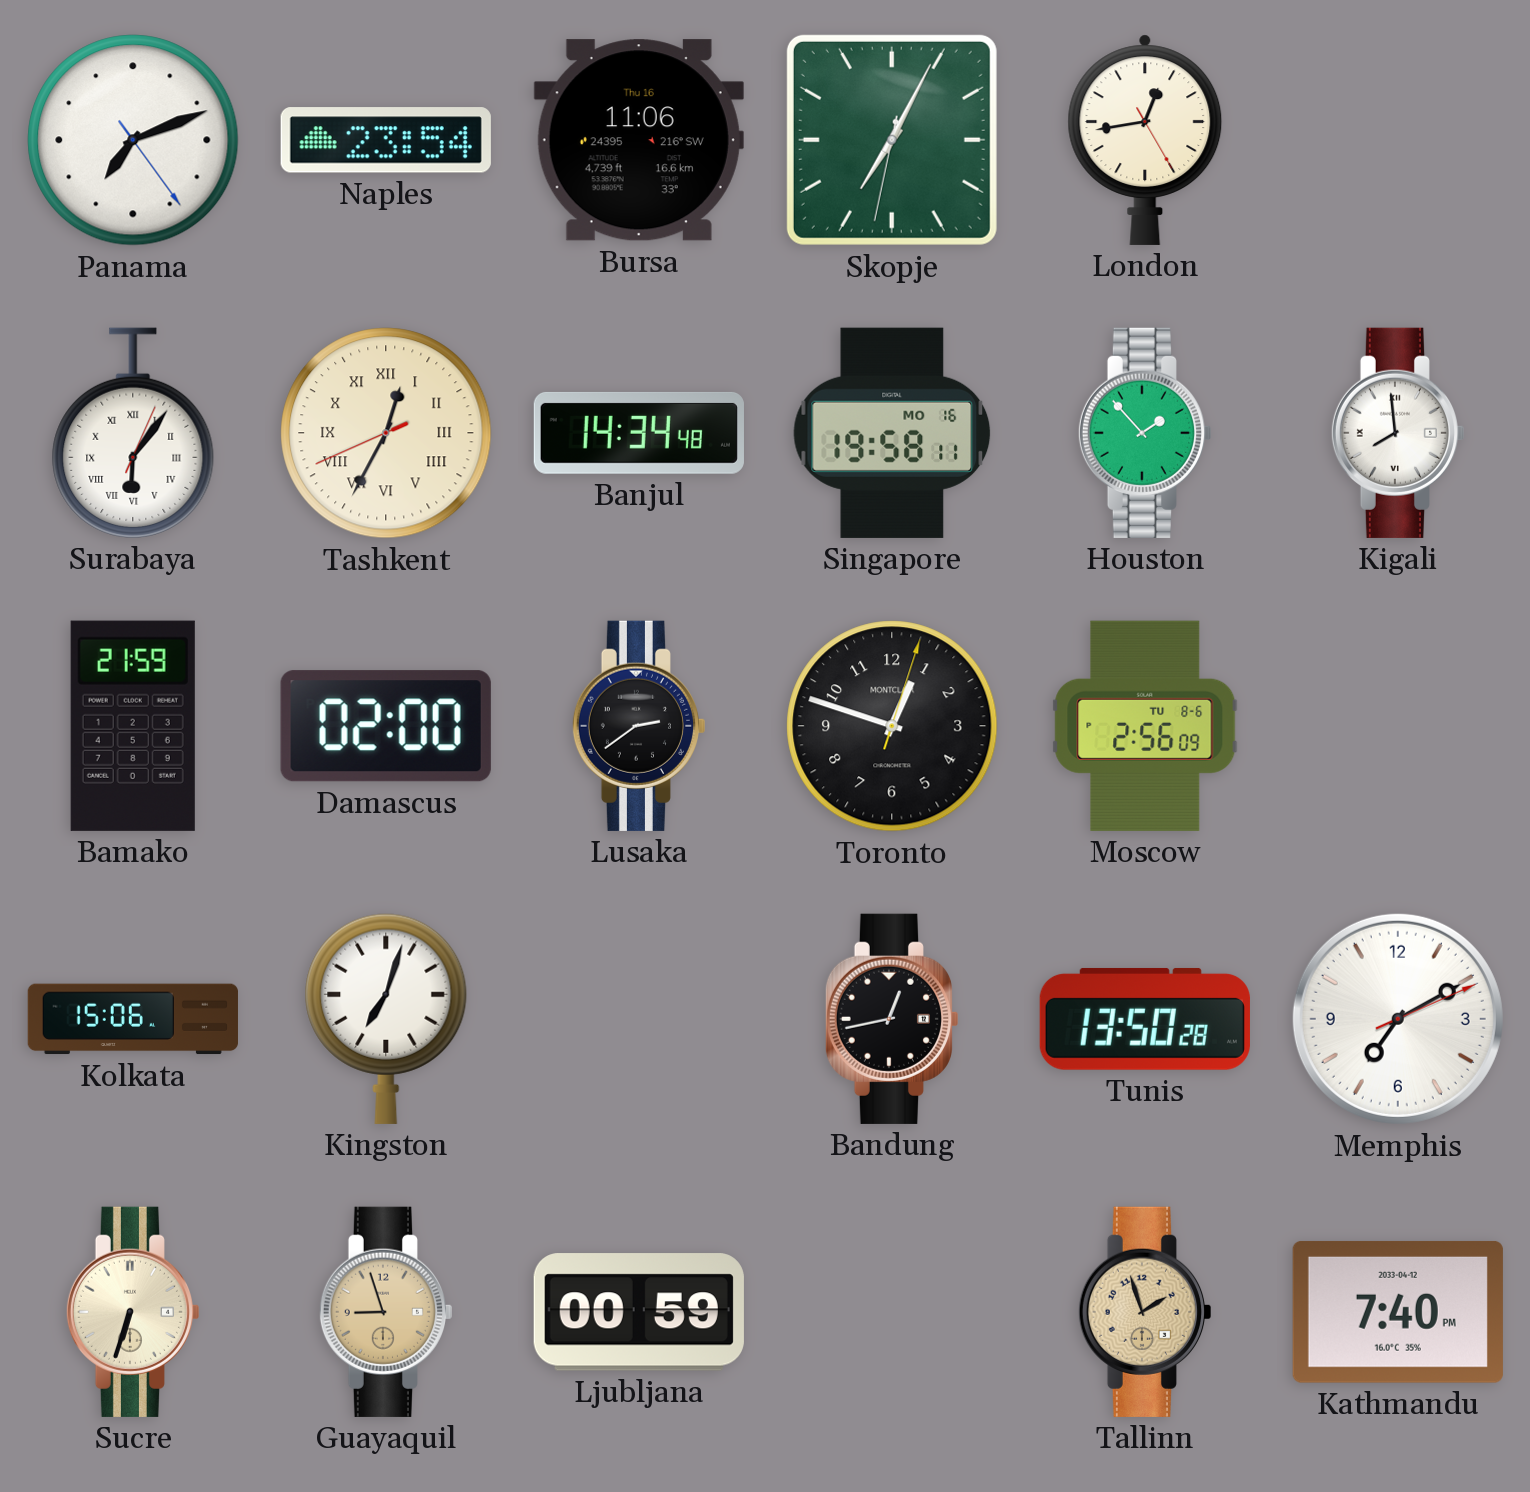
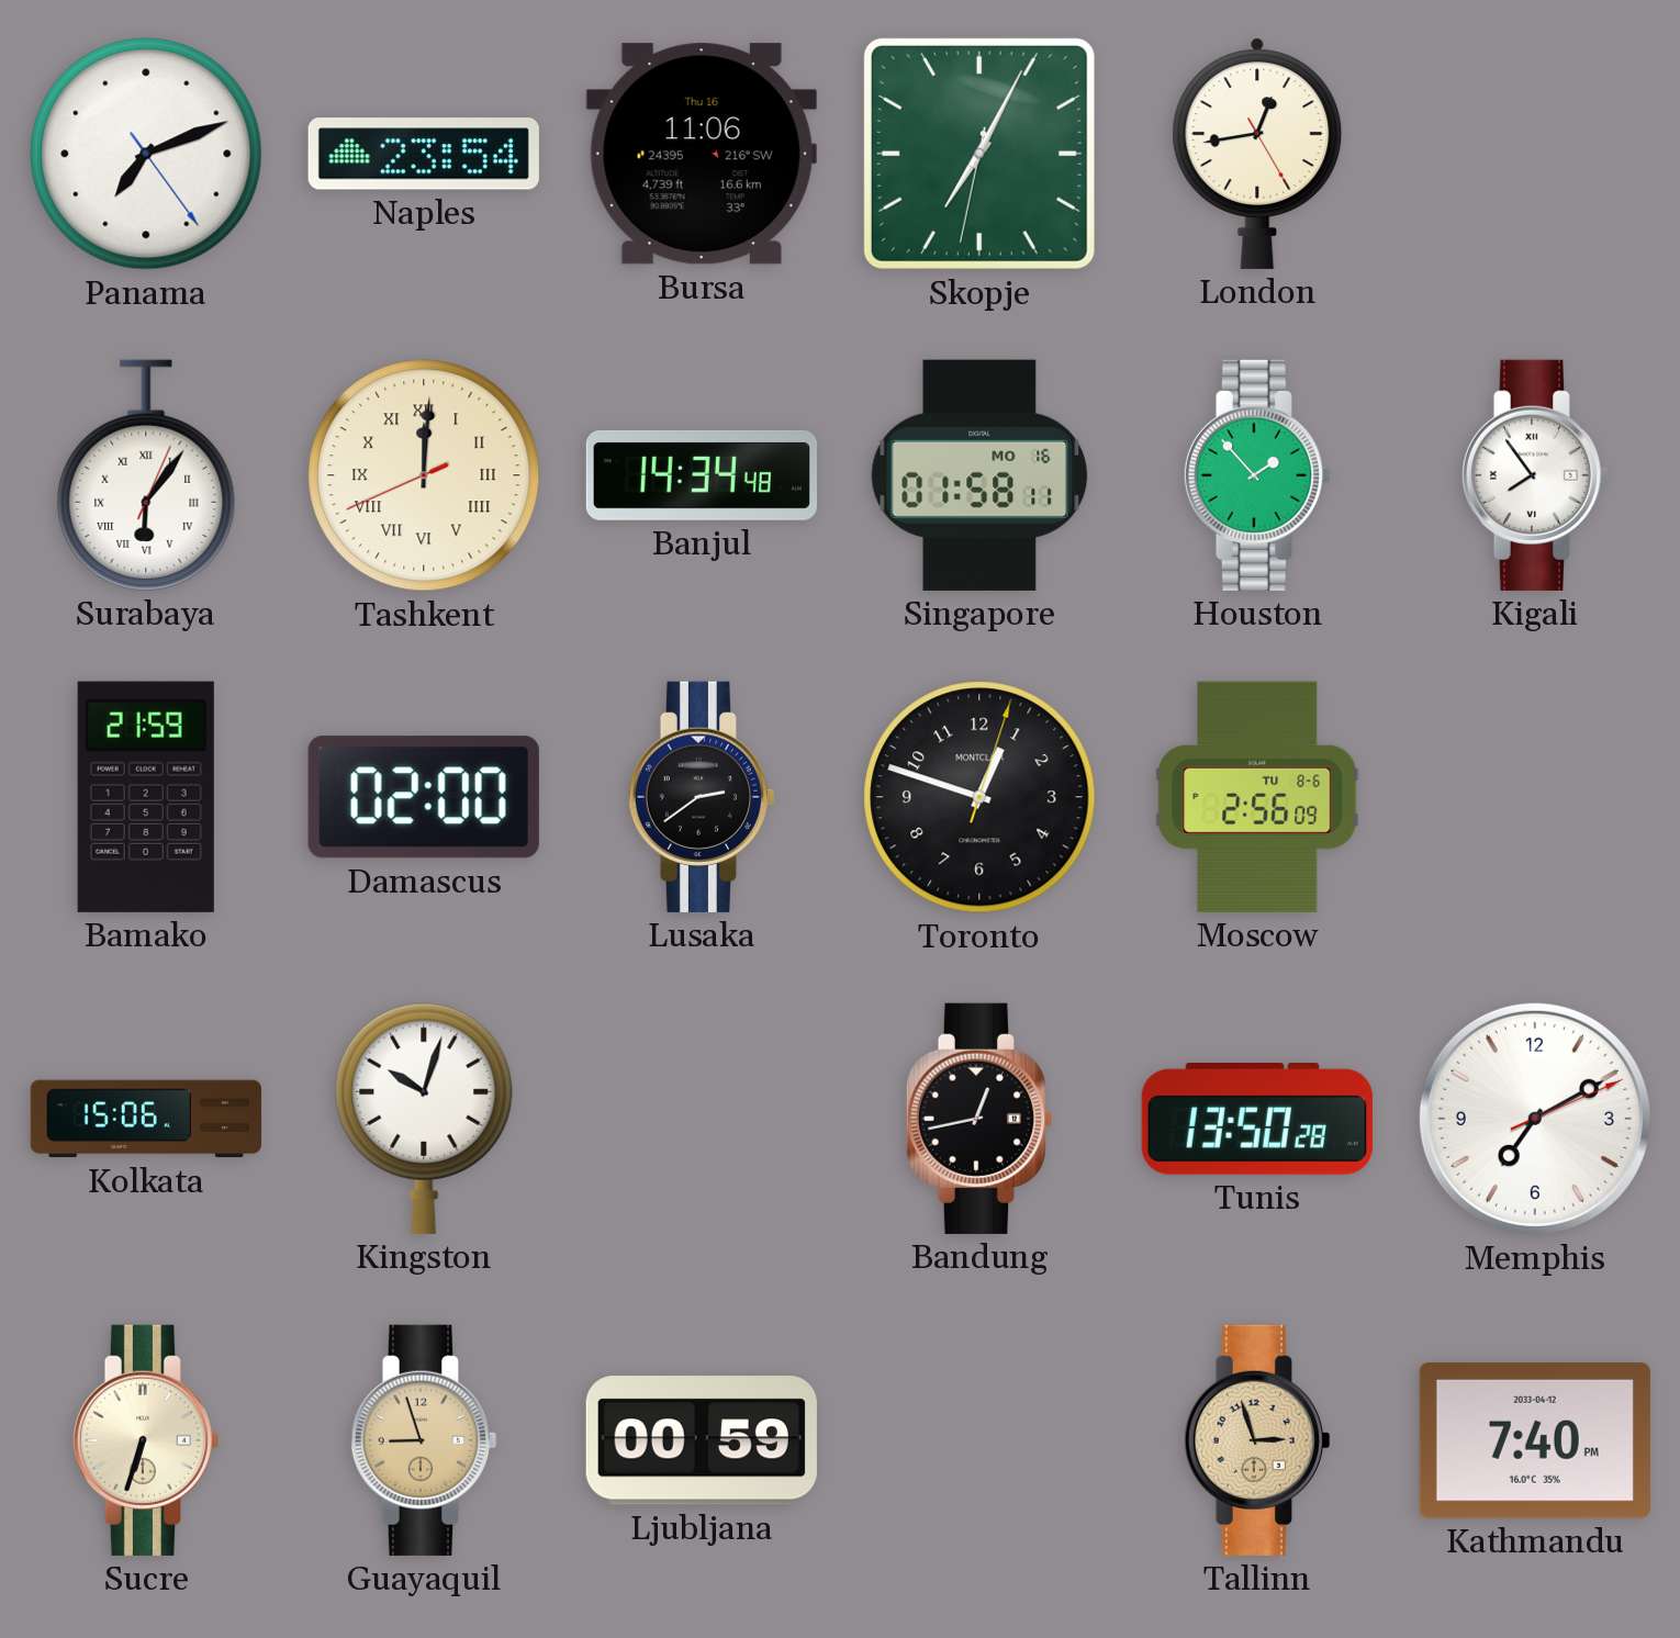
Tashkent: 12:34 -> 12:00
Singapore: 19:58 -> 01:58
Kigali: 7:59 -> 7:54
Kingston: 7:03 -> 10:03
Tallinn: 1:57 -> 2:57
